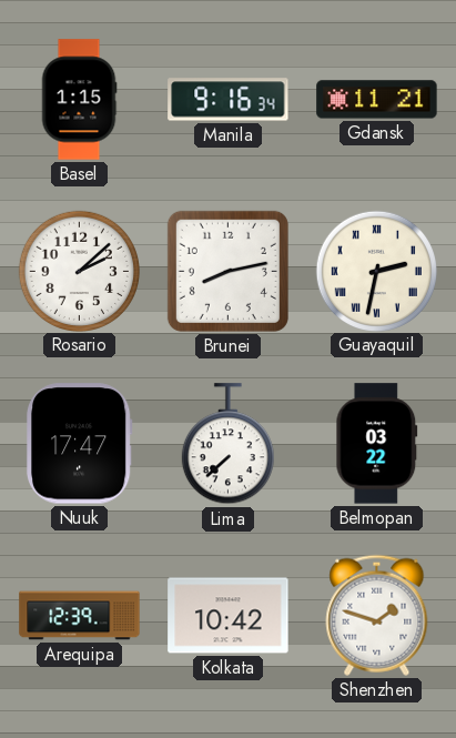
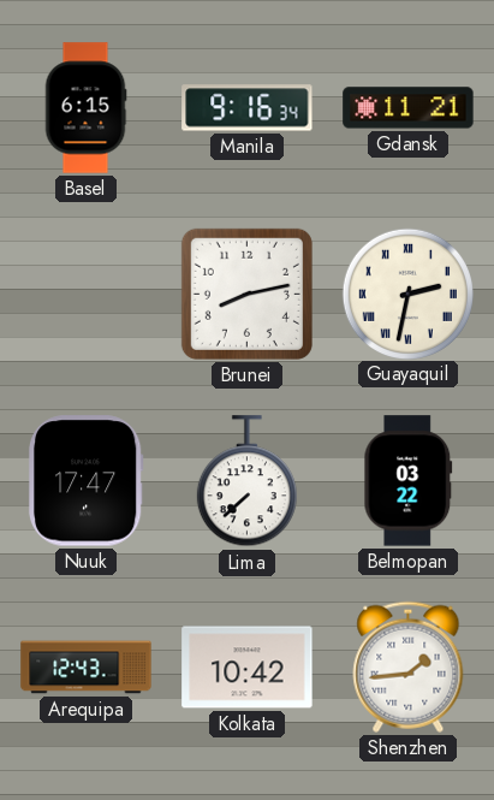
Basel: 1:15 -> 6:15
Rosario: 2:08 -> none
Arequipa: 12:39 -> 12:43
Shenzhen: 1:48 -> 1:44
